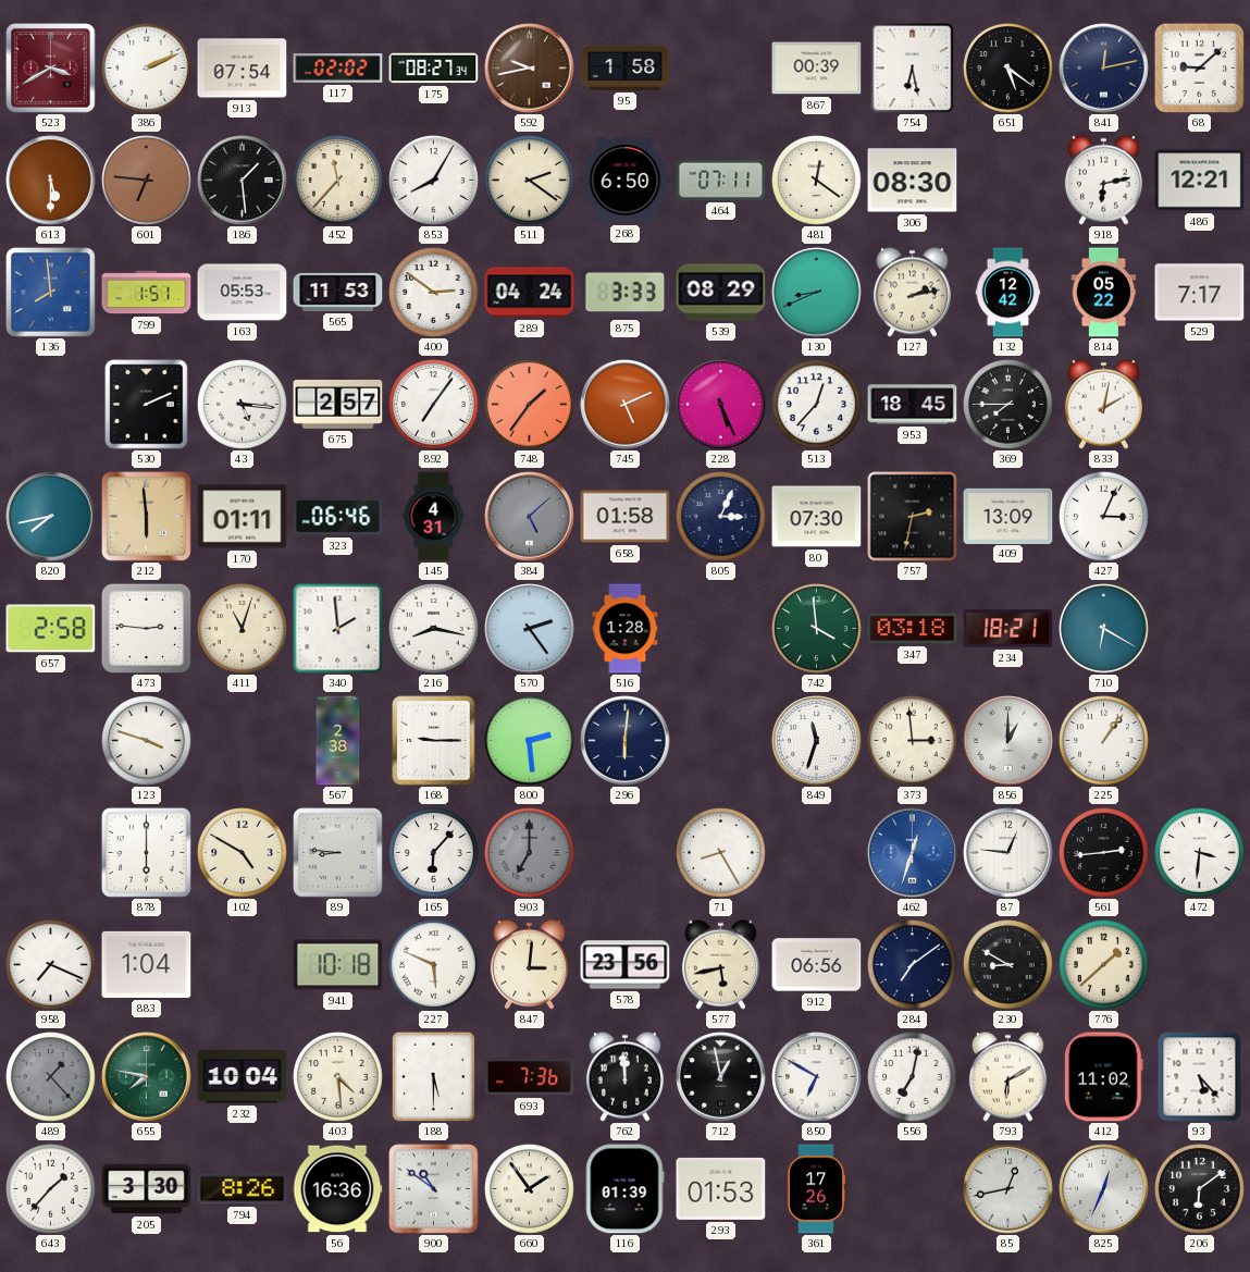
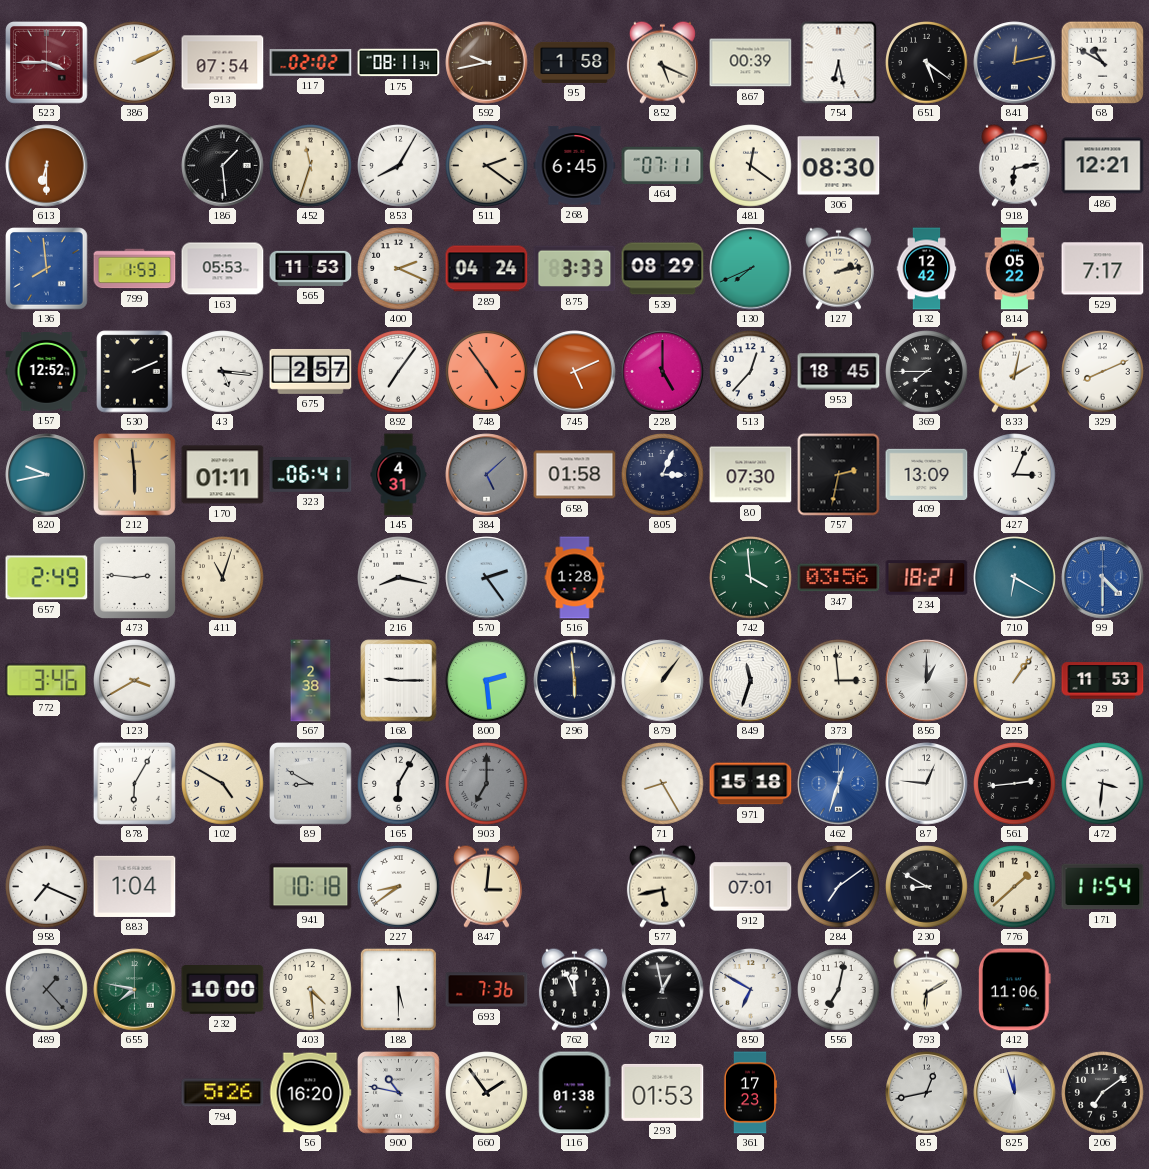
523: 3:40 -> 3:45
175: 08:27 -> 08:11
852: none -> 5:19
68: 9:08 -> 10:50
613: 5:30 -> 6:30
601: 6:46 -> none
452: 11:37 -> 11:33
268: 6:50 -> 6:45
799: 1:51 -> 1:53
400: 2:51 -> 2:19
130: 8:41 -> 7:41
157: none -> 12:52
748: 1:36 -> 4:54
228: 5:26 -> 5:00
329: none -> 8:11
820: 7:43 -> 9:43
323: 06:46 -> 06:41
657: 2:58 -> 2:49
340: 1:59 -> none
347: 03:18 -> 03:56
99: none -> 4:30
772: none -> 3:46
123: 3:48 -> 3:40
296: 6:01 -> 5:59
879: none -> 1:06
29: none -> 11:53
878: 6:00 -> 6:05
89: 8:46 -> 8:50
165: 6:07 -> 6:05
971: none -> 15:18
227: 5:49 -> 8:39
578: 23:56 -> none
912: 06:56 -> 07:01
171: none -> 11:54
232: 10:04 -> 10:00
762: 11:59 -> 11:56
412: 11:02 -> 11:06
93: 5:23 -> none
643: 1:37 -> none
205: 3:30 -> none
794: 8:26 -> 5:26
56: 16:36 -> 16:20
900: 10:51 -> 10:47
116: 01:39 -> 01:38
361: 17:26 -> 17:23
825: 12:34 -> 11:57
206: 6:09 -> 7:09
